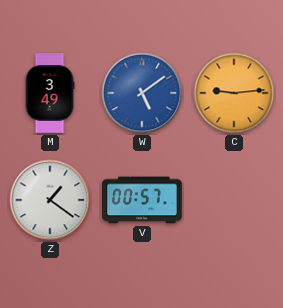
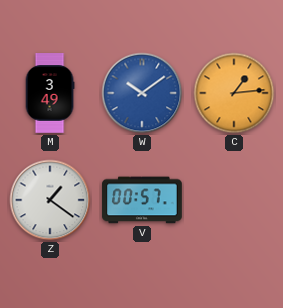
W: 5:09 -> 10:09
C: 9:14 -> 1:14
